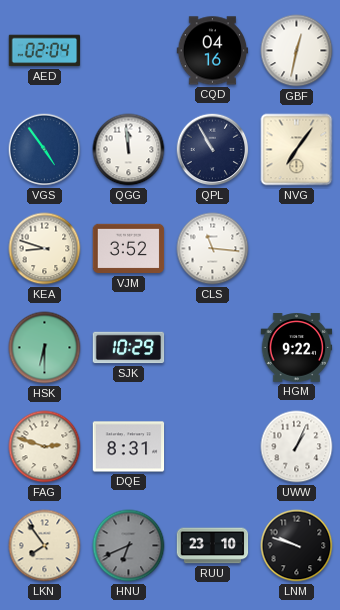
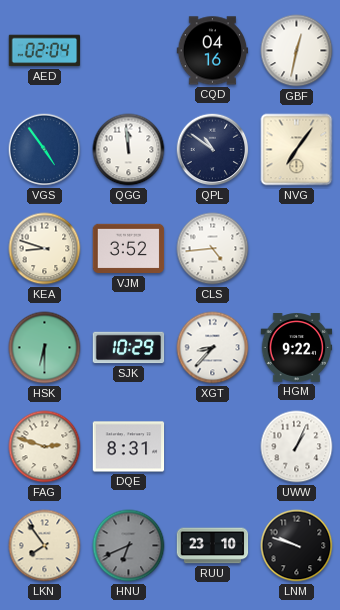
QPL: 10:55 -> 10:51
CLS: 11:16 -> 4:44
XGT: none -> 8:37
